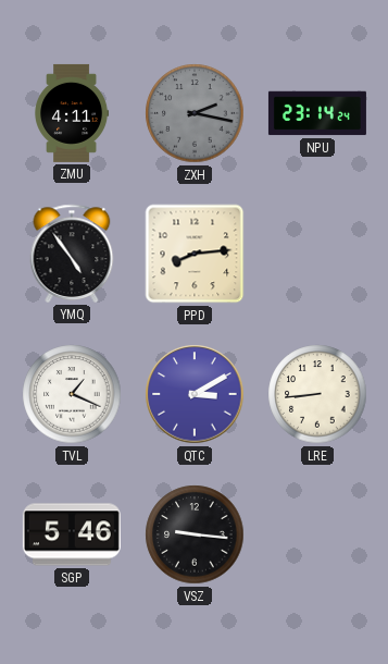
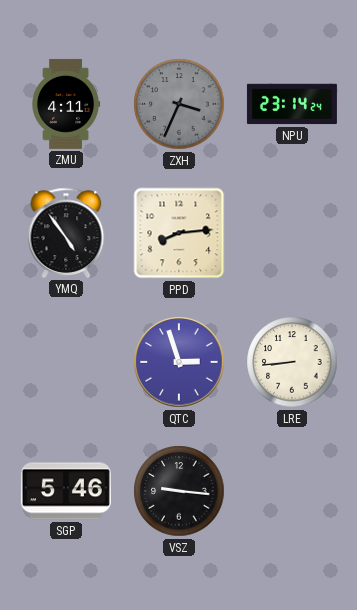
ZXH: 2:17 -> 3:34
TVL: 1:19 -> none
QTC: 3:10 -> 2:57
